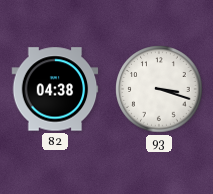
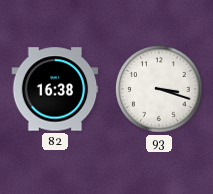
82: 04:38 -> 16:38
